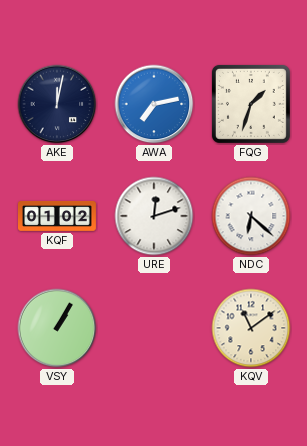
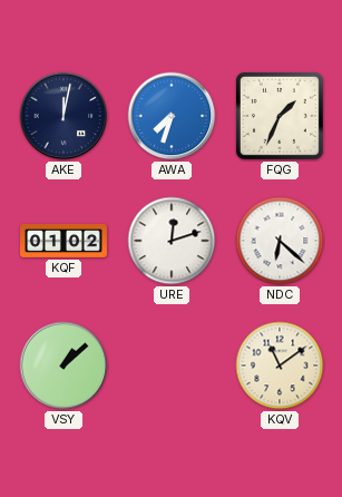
AWA: 7:13 -> 7:33
FQG: 1:33 -> 1:34
VSY: 1:05 -> 1:08
